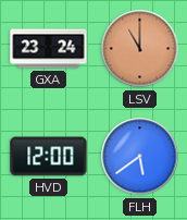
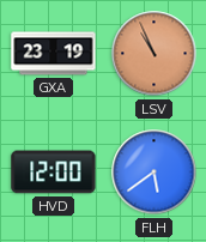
GXA: 23:24 -> 23:19
LSV: 11:00 -> 10:56
